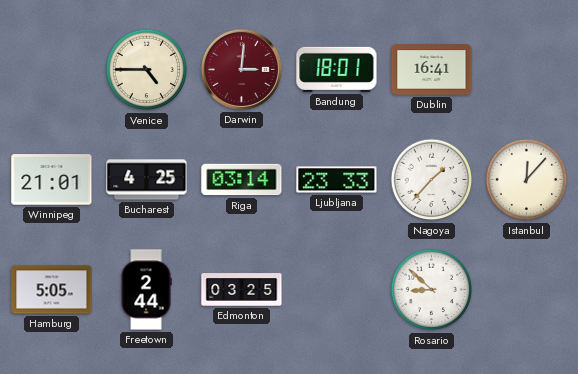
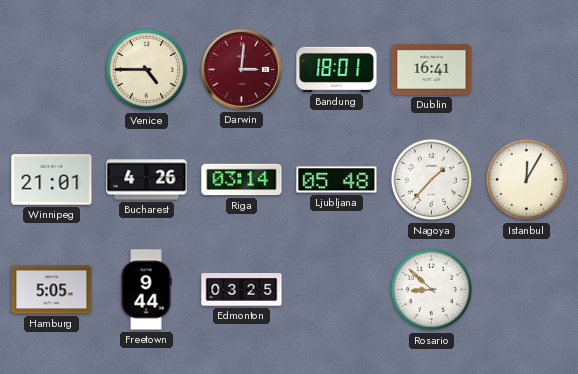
Bucharest: 4:25 -> 4:26
Ljubljana: 23:33 -> 05:48
Istanbul: 12:07 -> 12:05
Freetown: 2:44 -> 9:44
